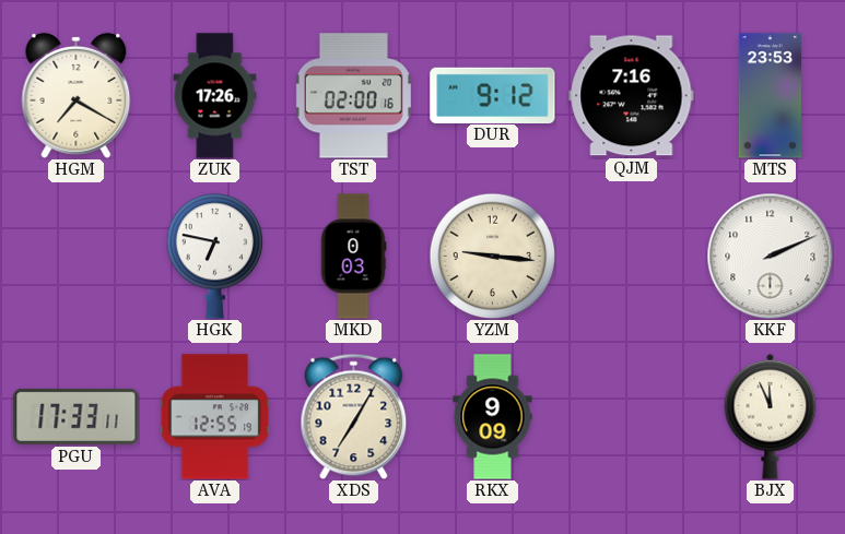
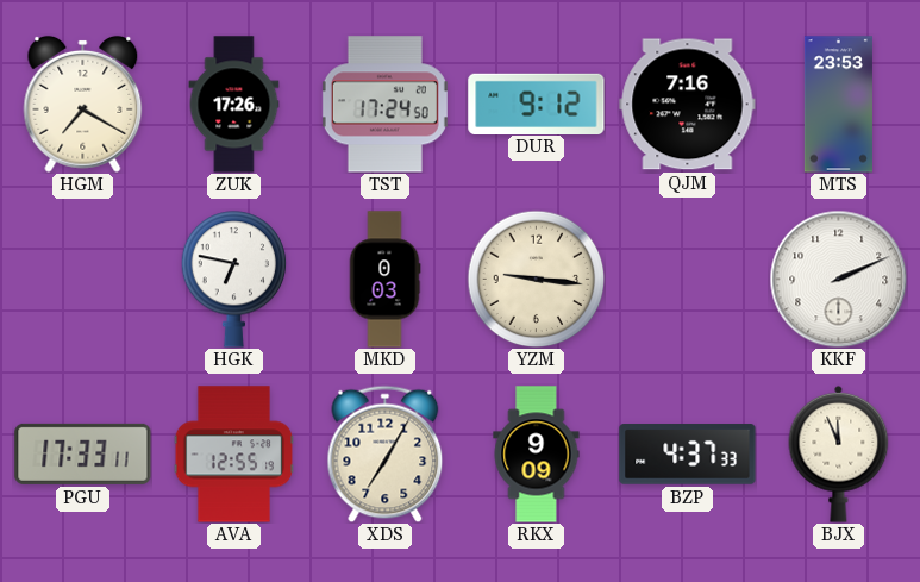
TST: 02:00 -> 17:24
BZP: none -> 4:37
